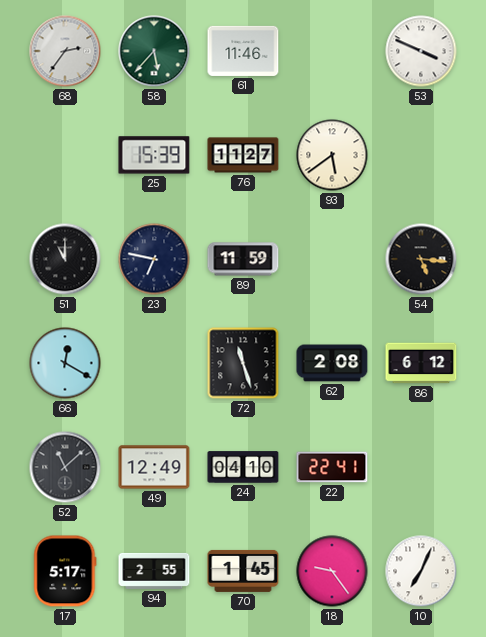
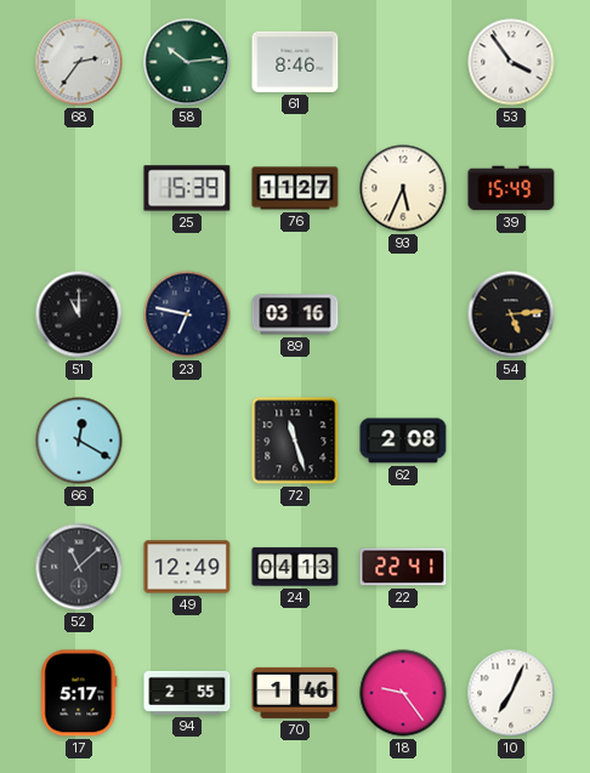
58: 5:37 -> 10:14
61: 11:46 -> 8:46
53: 3:49 -> 3:54
93: 5:39 -> 5:34
39: none -> 15:49
89: 11:59 -> 03:16
54: 5:16 -> 5:14
86: 6:12 -> none
24: 04:10 -> 04:13
70: 1:45 -> 1:46
